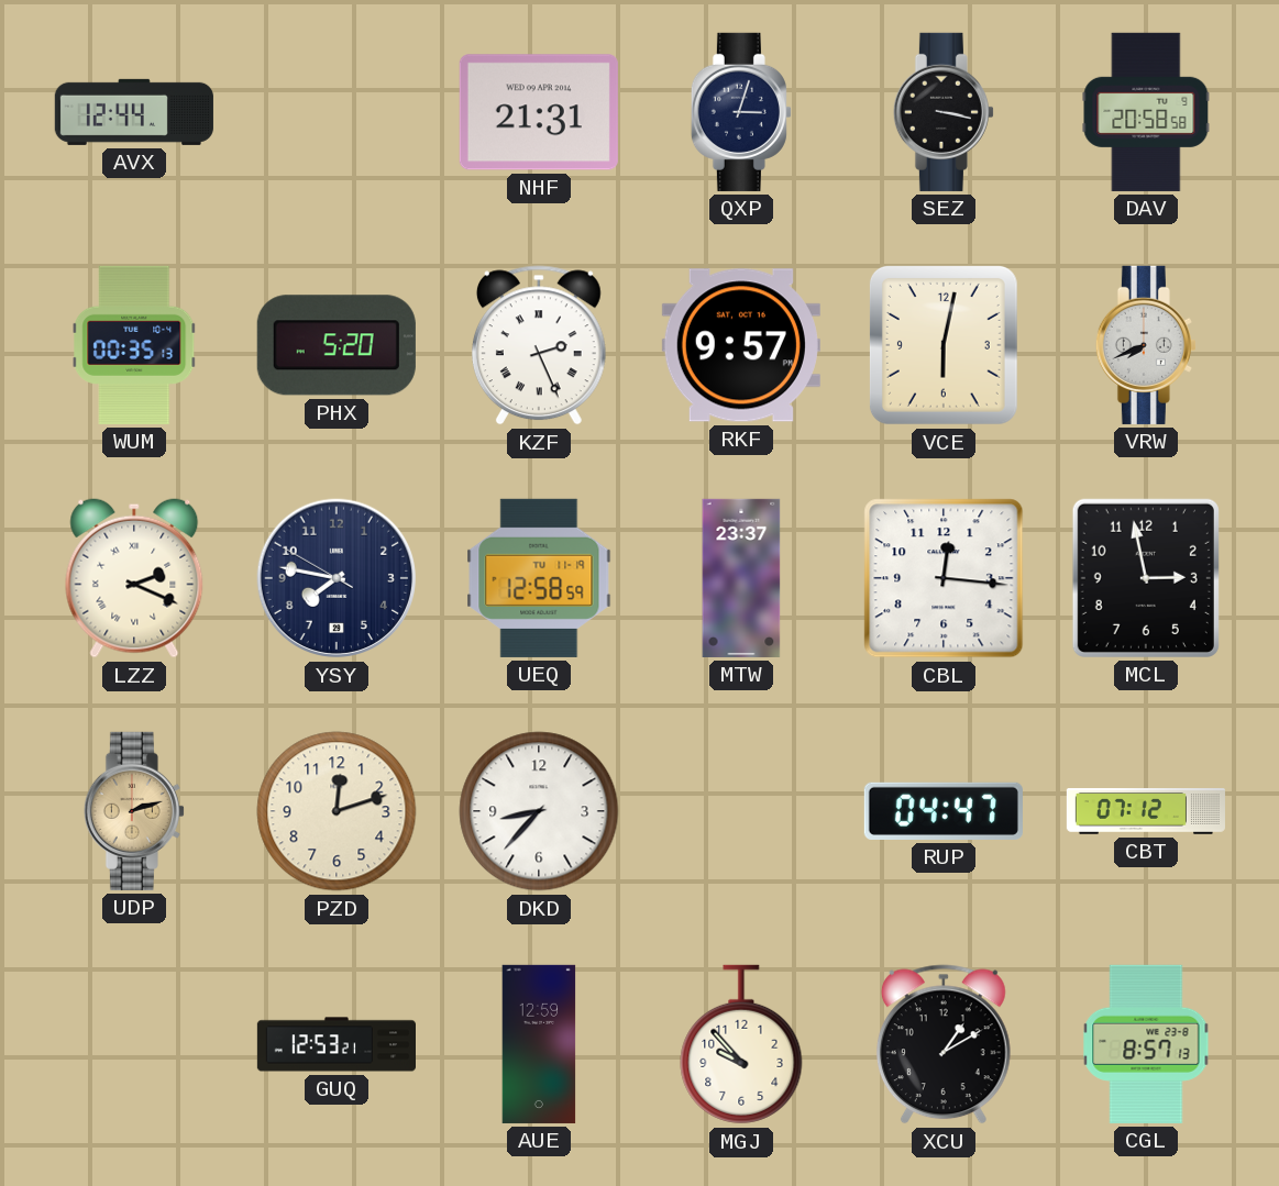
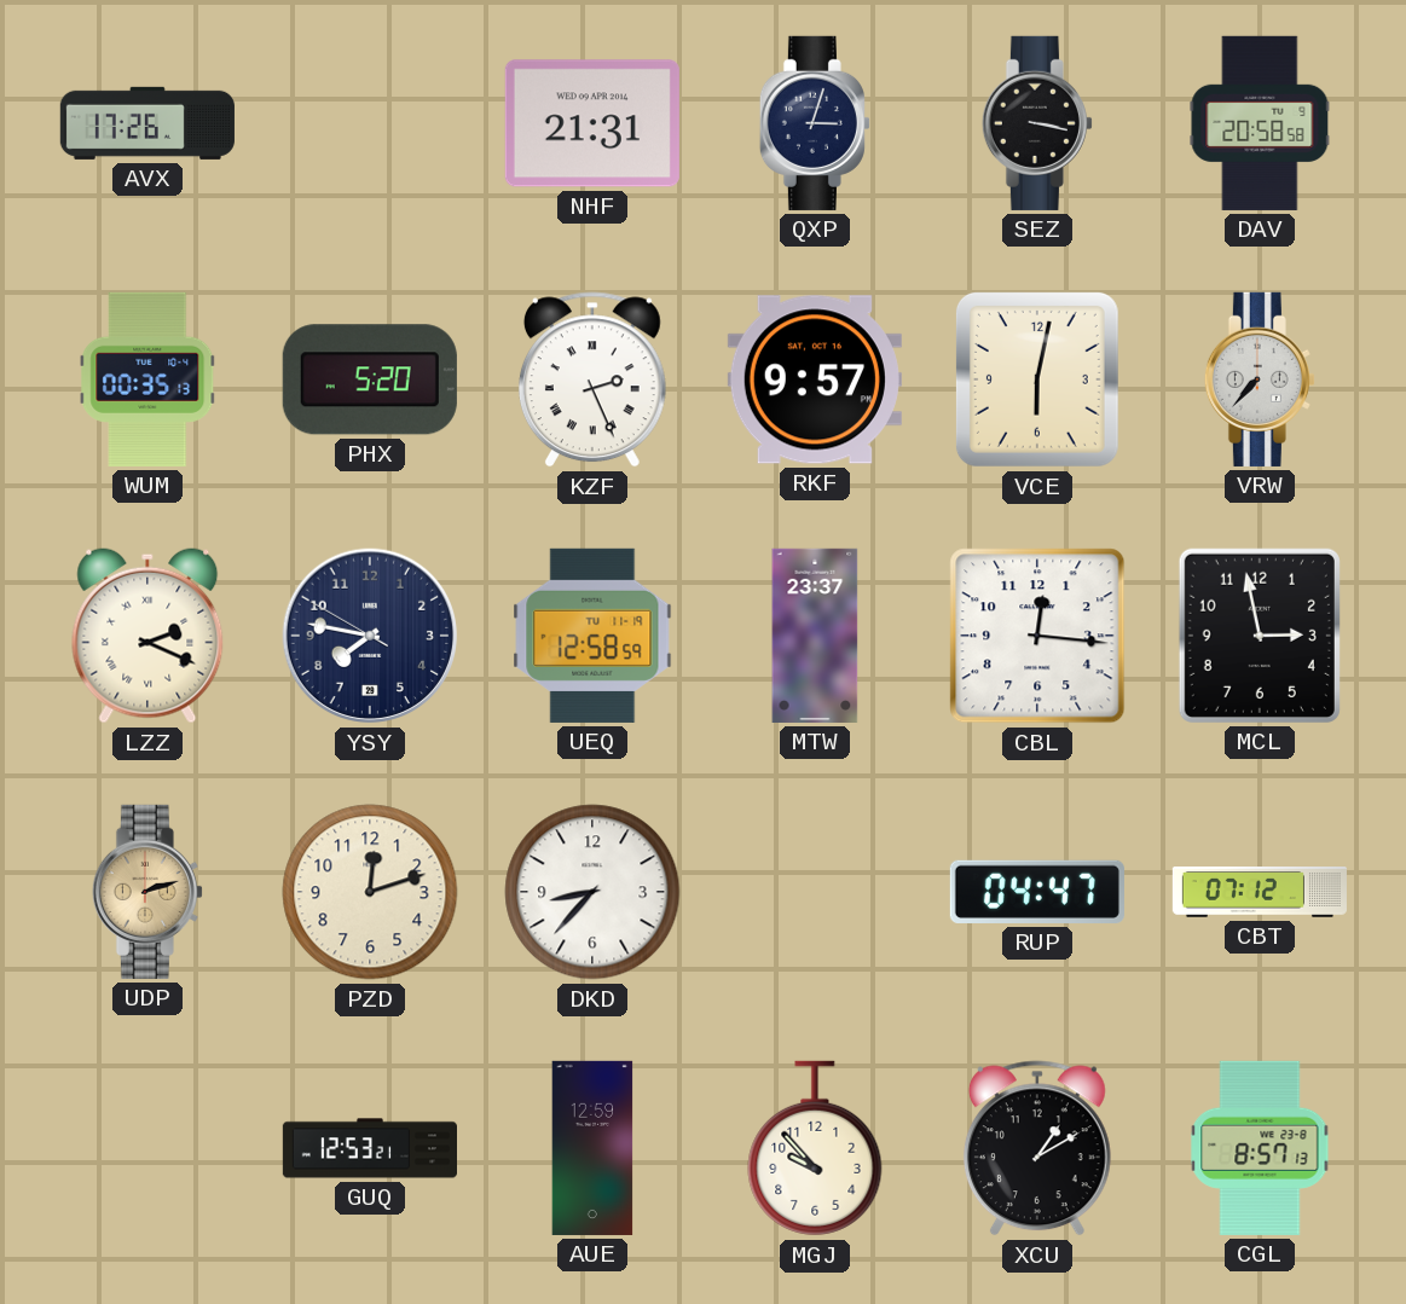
AVX: 12:44 -> 17:26
VRW: 7:41 -> 7:37
